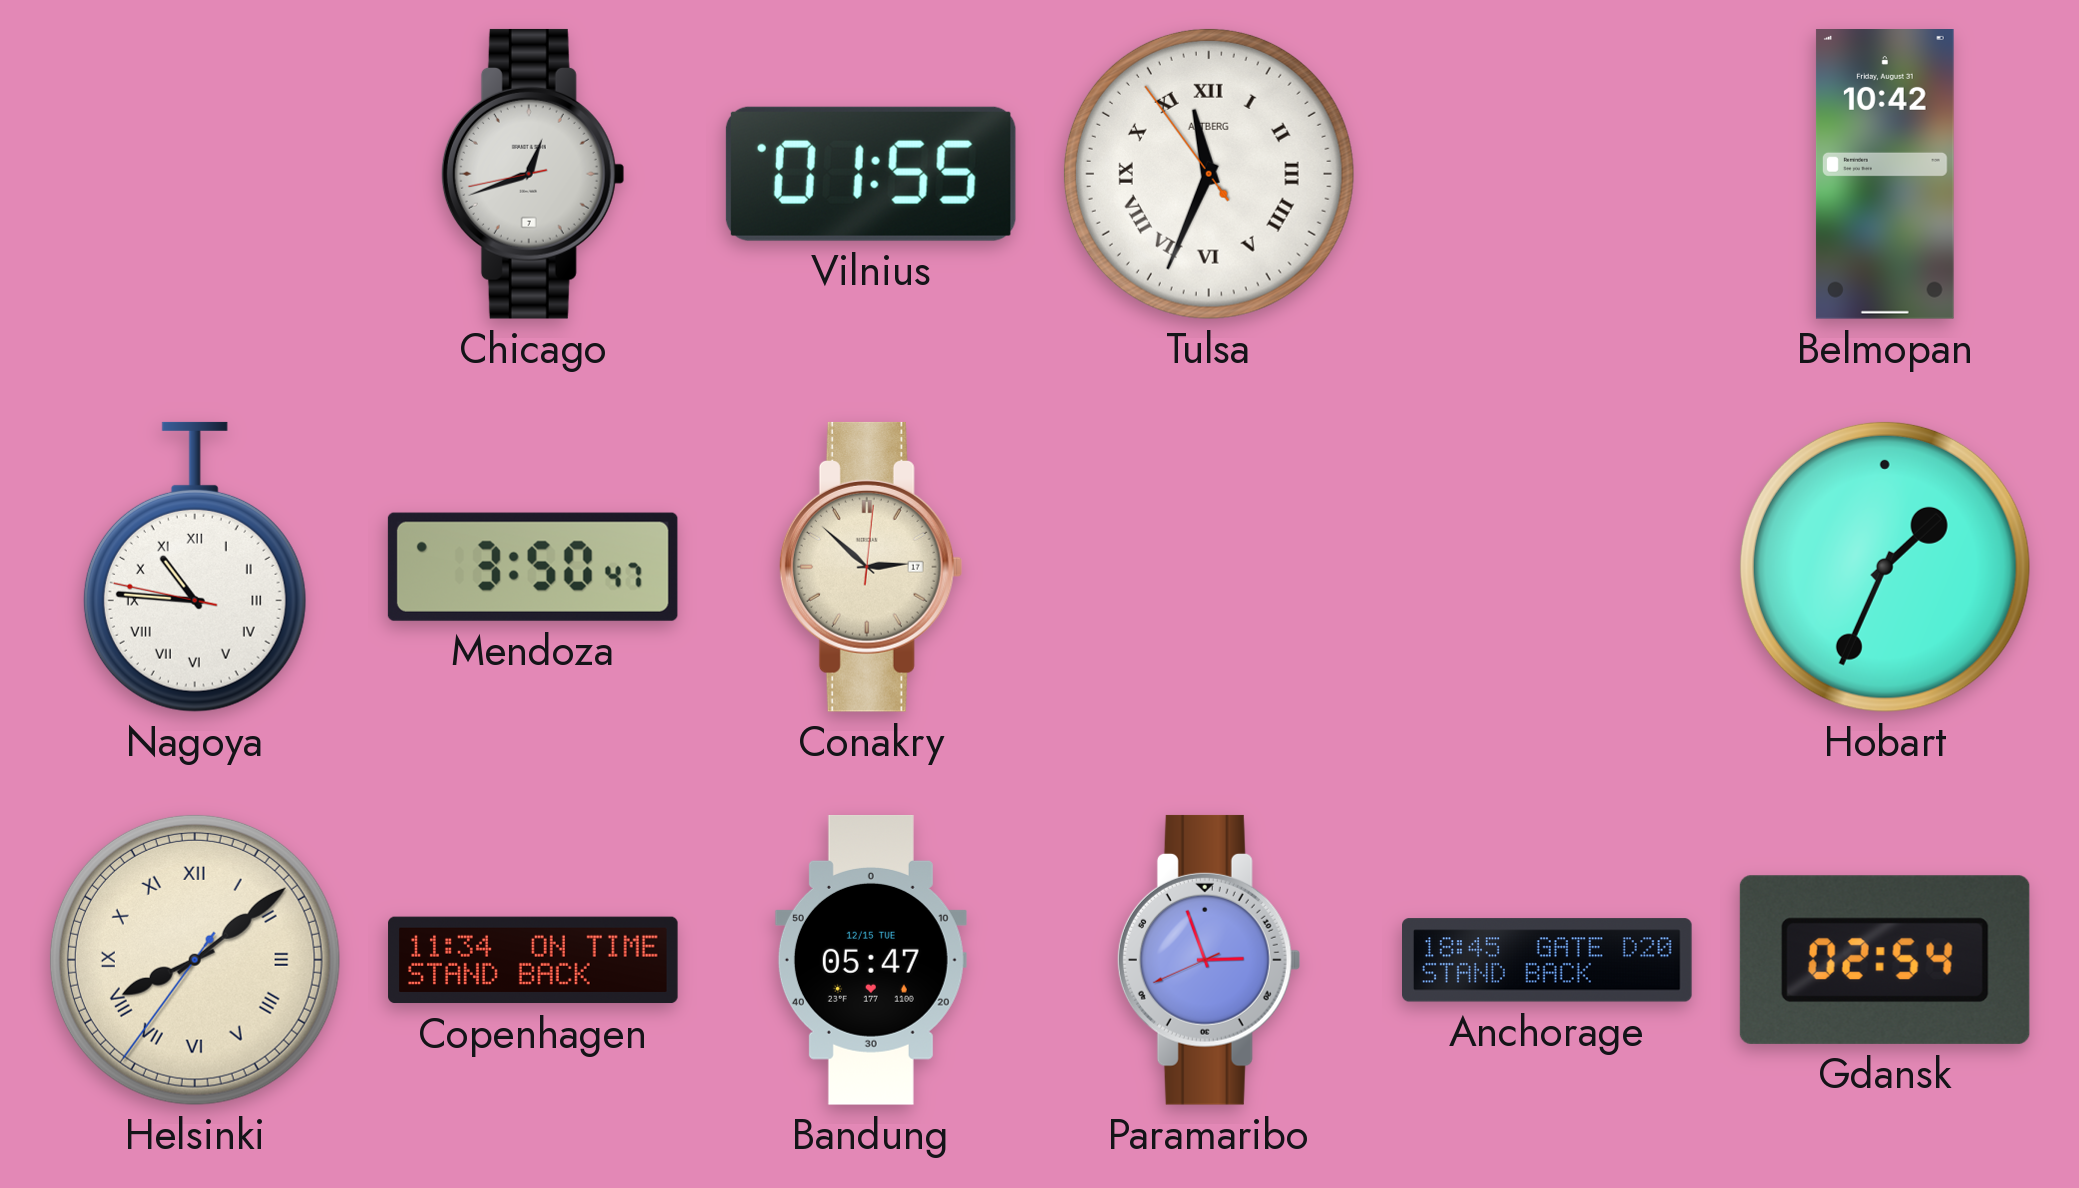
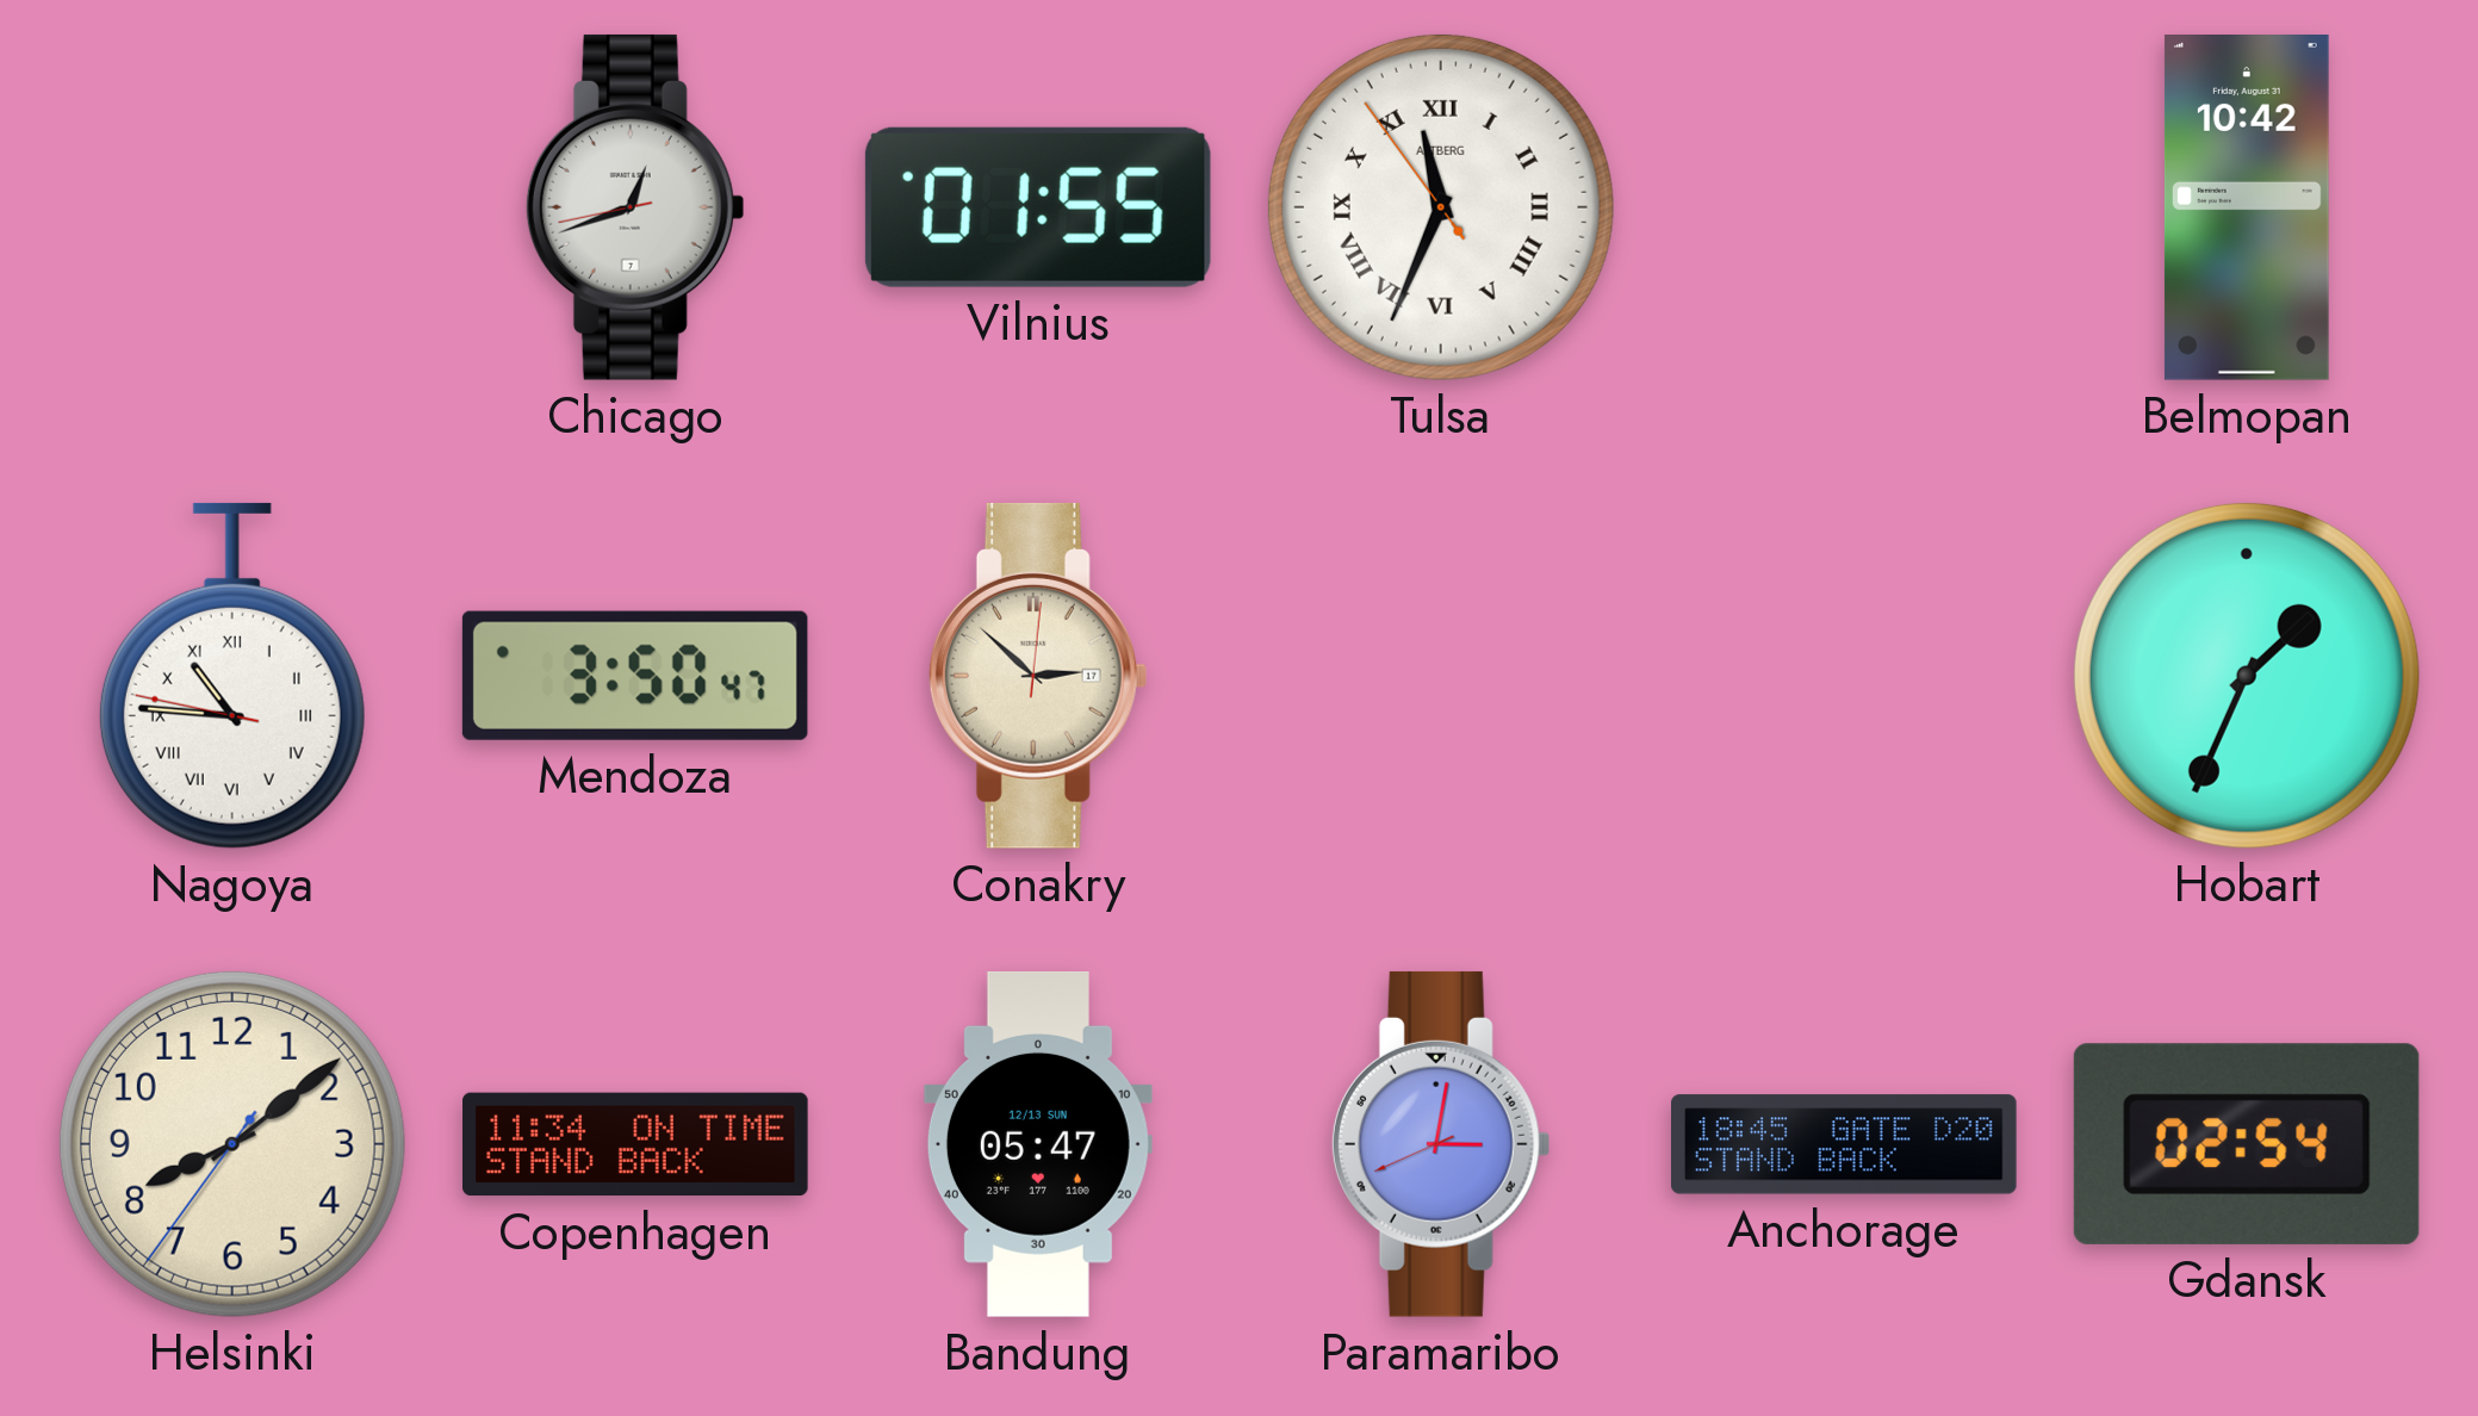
Helsinki numerals: Roman -> Arabic
Bandung date: 12/15 TUE -> 12/13 SUN
Paramaribo: 2:56 -> 3:01
